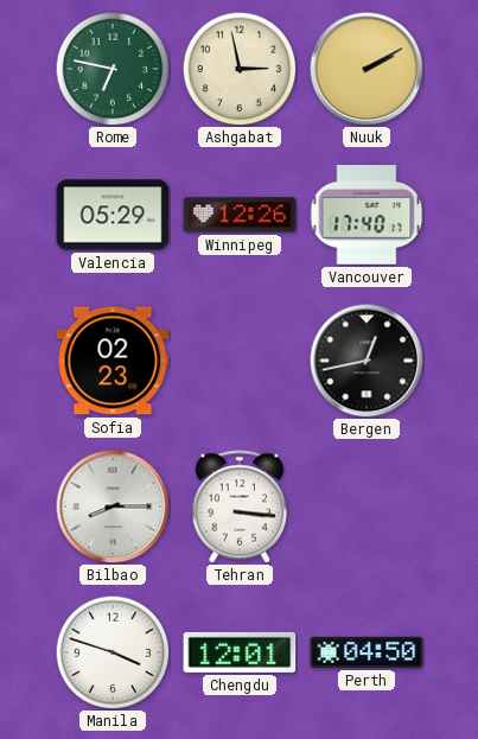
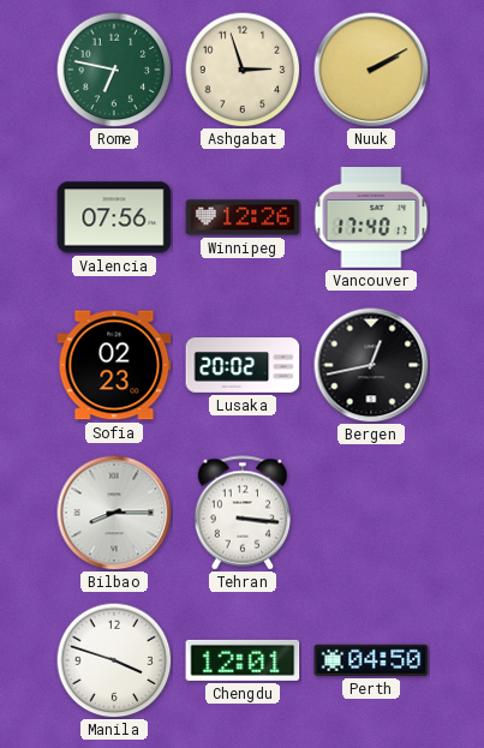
Ashgabat: 2:58 -> 2:57
Valencia: 05:29 -> 07:56
Lusaka: none -> 20:02
